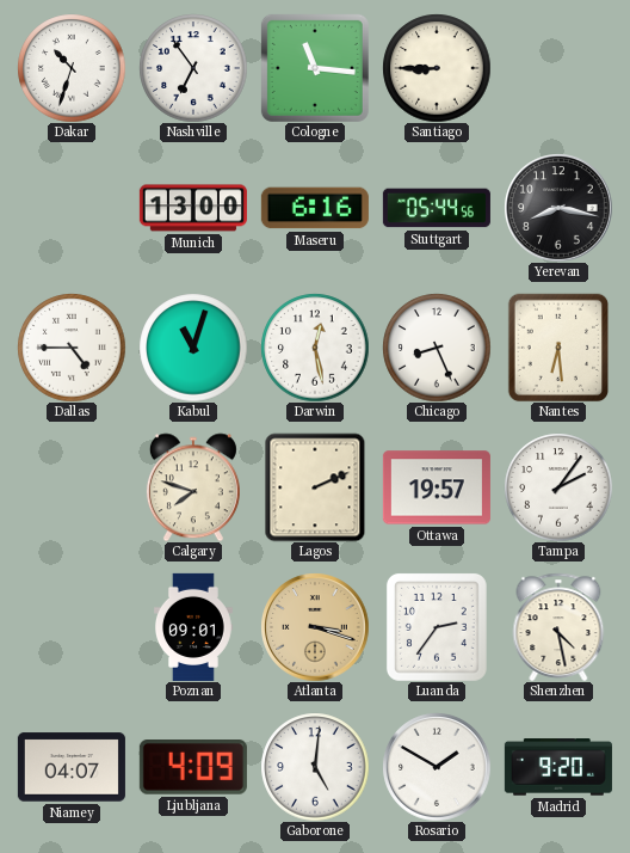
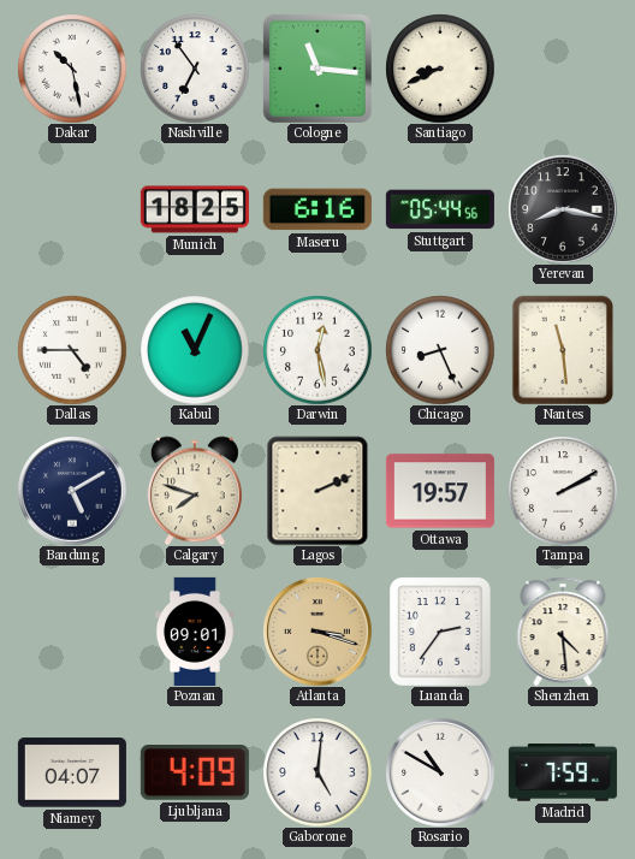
Dakar: 10:33 -> 10:28
Santiago: 8:45 -> 8:41
Munich: 13:00 -> 18:25
Kabul: 11:03 -> 11:04
Nantes: 6:29 -> 11:29
Bandung: none -> 5:10
Tampa: 2:06 -> 2:10
Shenzhen: 4:28 -> 4:29
Rosario: 1:50 -> 10:50
Madrid: 9:20 -> 7:59
